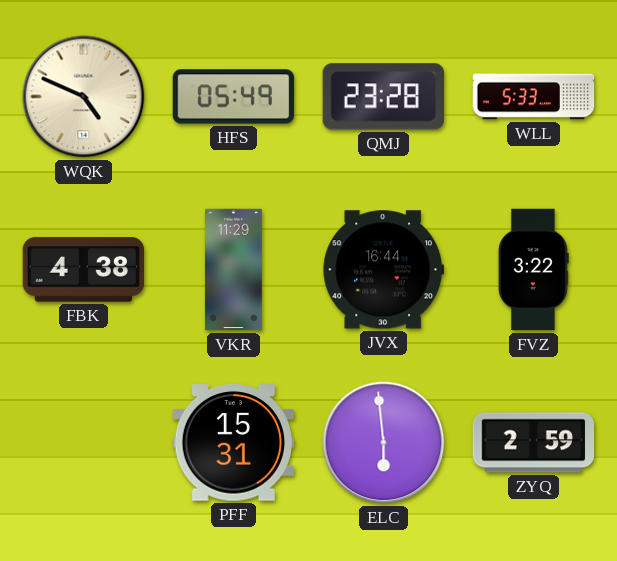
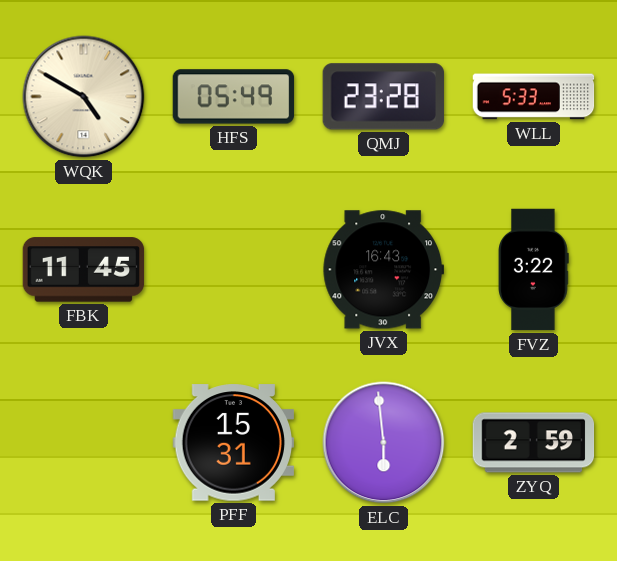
WQK: 4:49 -> 4:50
FBK: 4:38 -> 11:45
VKR: 11:29 -> none
JVX: 16:44 -> 16:43
